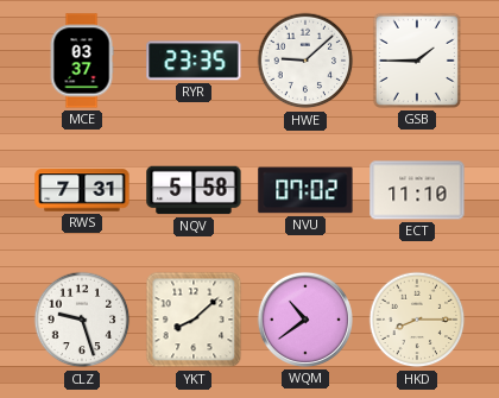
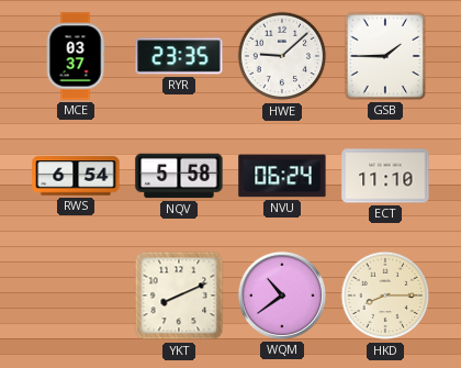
RWS: 7:31 -> 6:54
NVU: 07:02 -> 06:24
CLZ: 9:27 -> none
YKT: 8:08 -> 8:11
